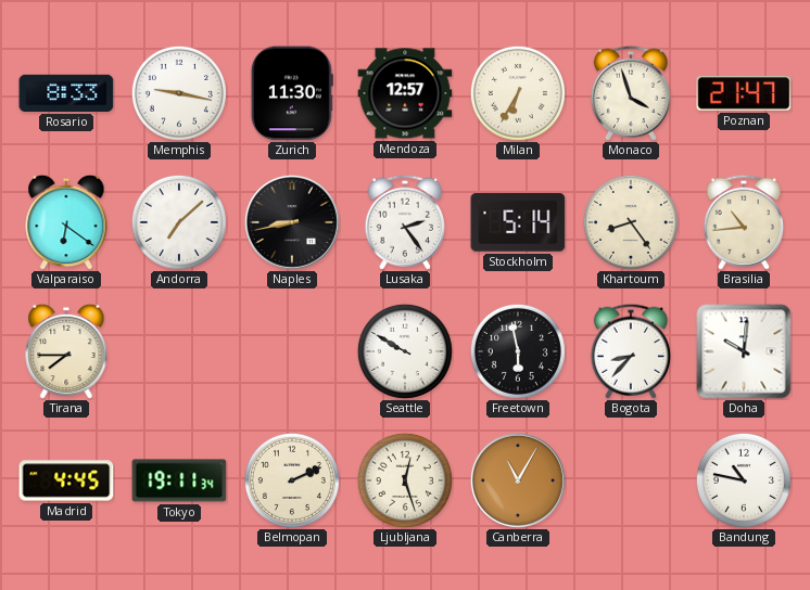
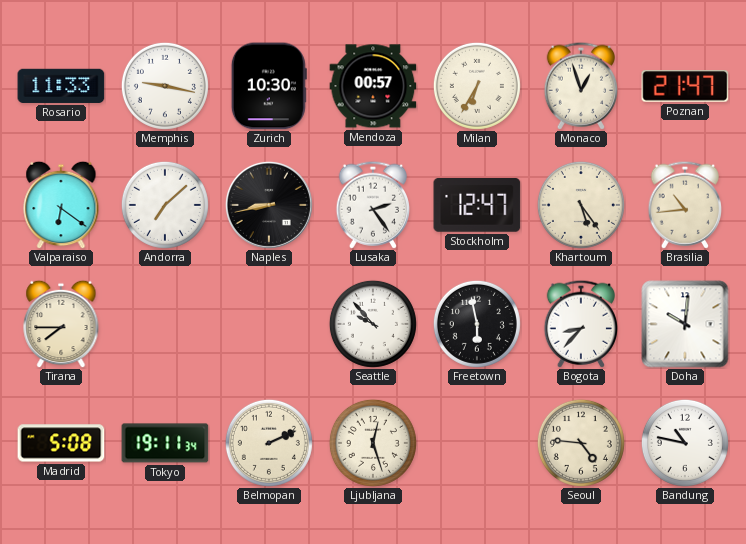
Rosario: 8:33 -> 11:33
Zurich: 11:30 -> 10:30
Mendoza: 12:57 -> 00:57
Monaco: 3:57 -> 12:57
Stockholm: 5:14 -> 12:47
Khartoum: 8:24 -> 5:24
Seattle: 9:50 -> 9:53
Madrid: 4:45 -> 5:08
Canberra: 11:05 -> none
Seoul: none -> 4:46
